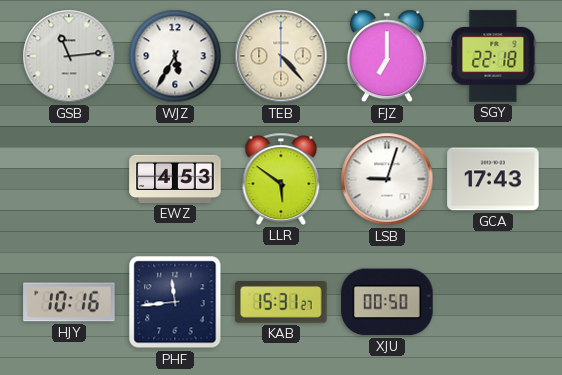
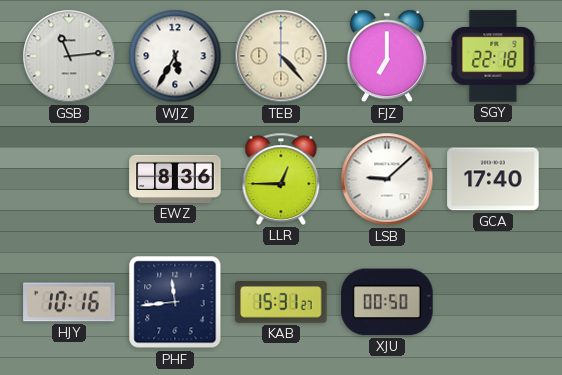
EWZ: 4:53 -> 8:36
LLR: 5:51 -> 12:45
LSB: 9:03 -> 9:08
GCA: 17:43 -> 17:40
